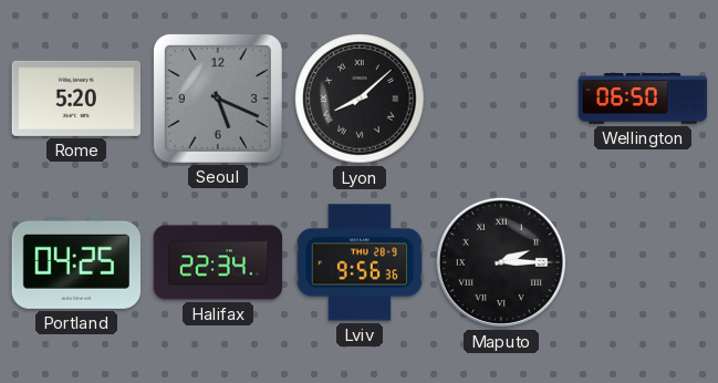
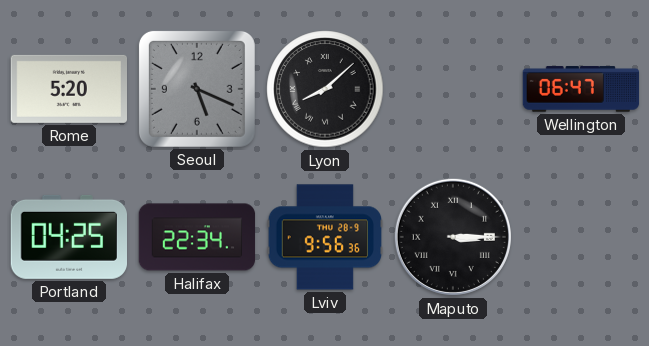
Wellington: 06:50 -> 06:47
Maputo: 2:15 -> 3:15
